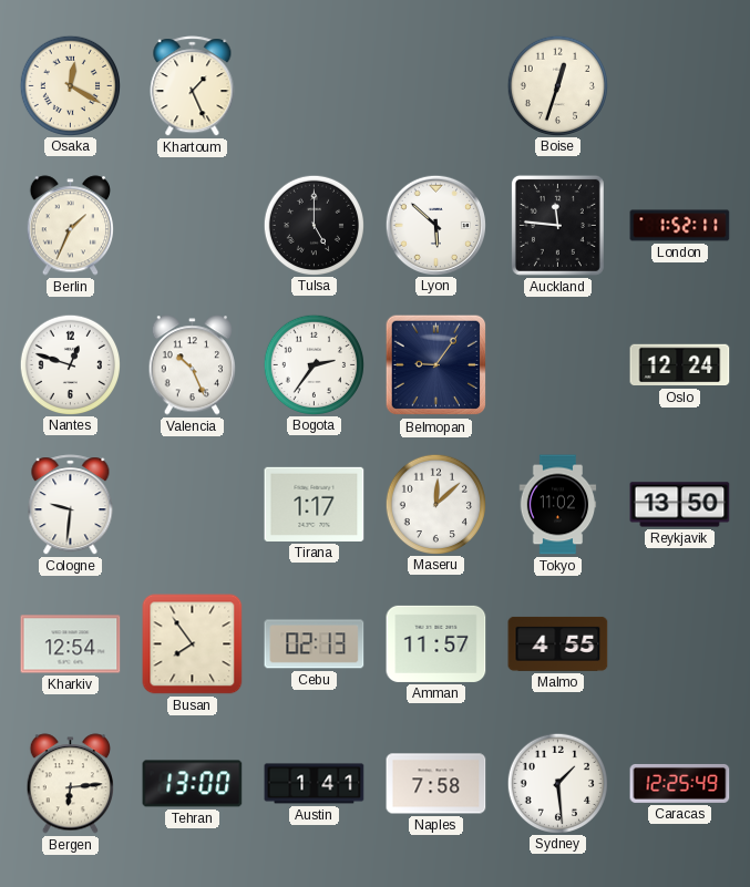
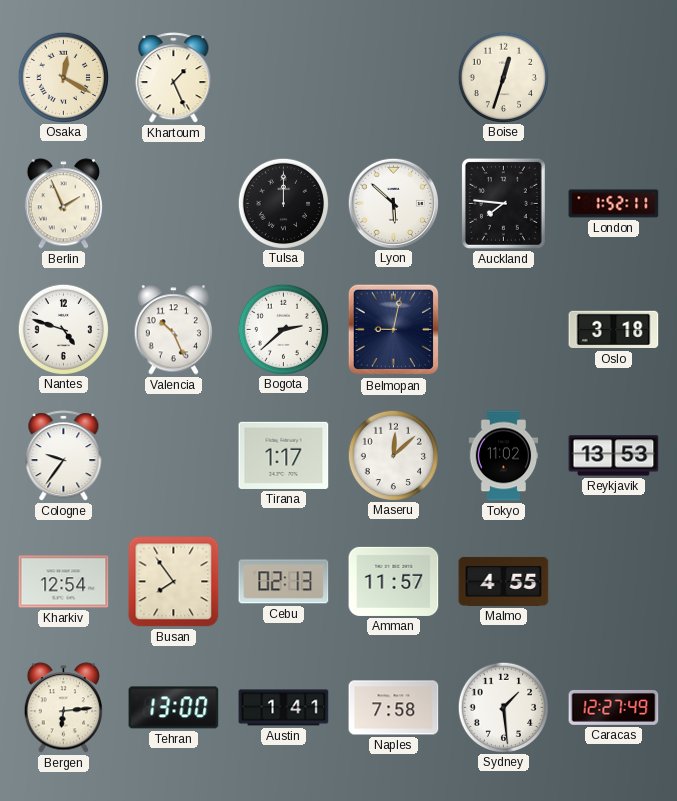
Berlin: 1:34 -> 1:56
Tulsa: 5:00 -> 12:00
Auckland: 11:46 -> 7:46
Nantes: 12:48 -> 4:48
Bogota: 2:36 -> 2:38
Belmopan: 9:06 -> 9:02
Oslo: 12:24 -> 3:18
Cologne: 9:31 -> 9:36
Reykjavik: 13:50 -> 13:53
Caracas: 12:25 -> 12:27
